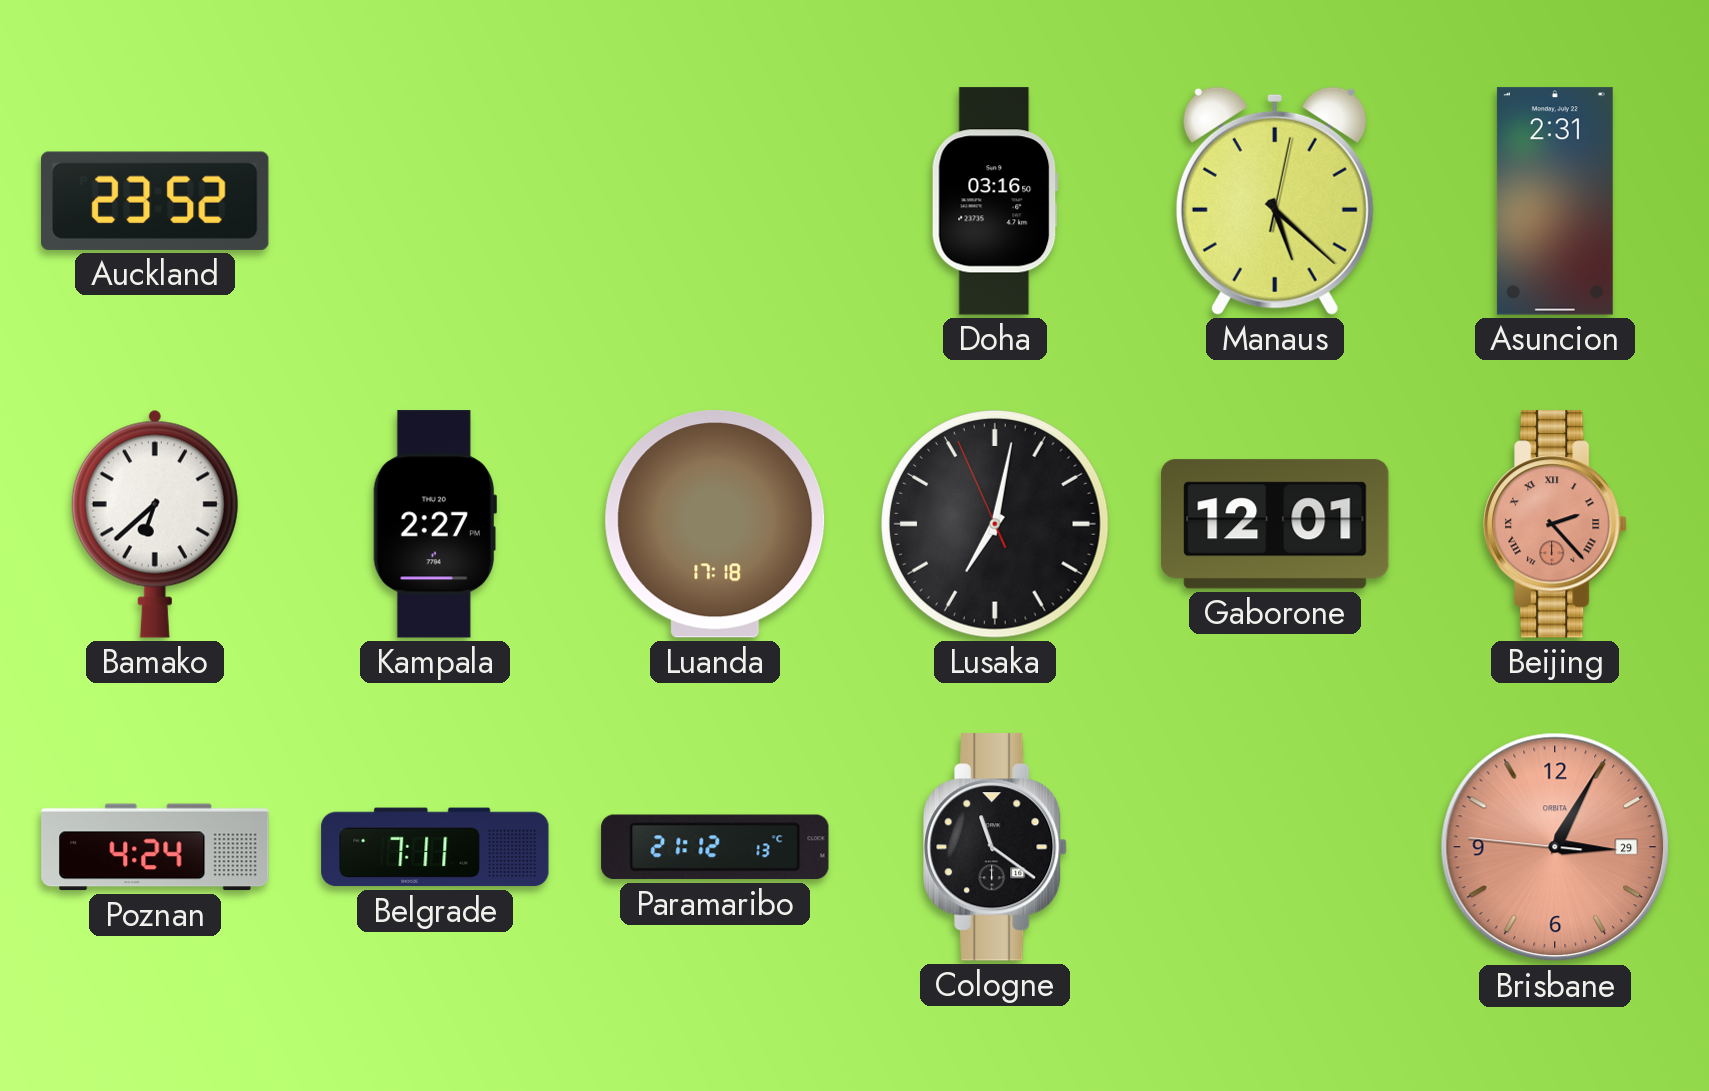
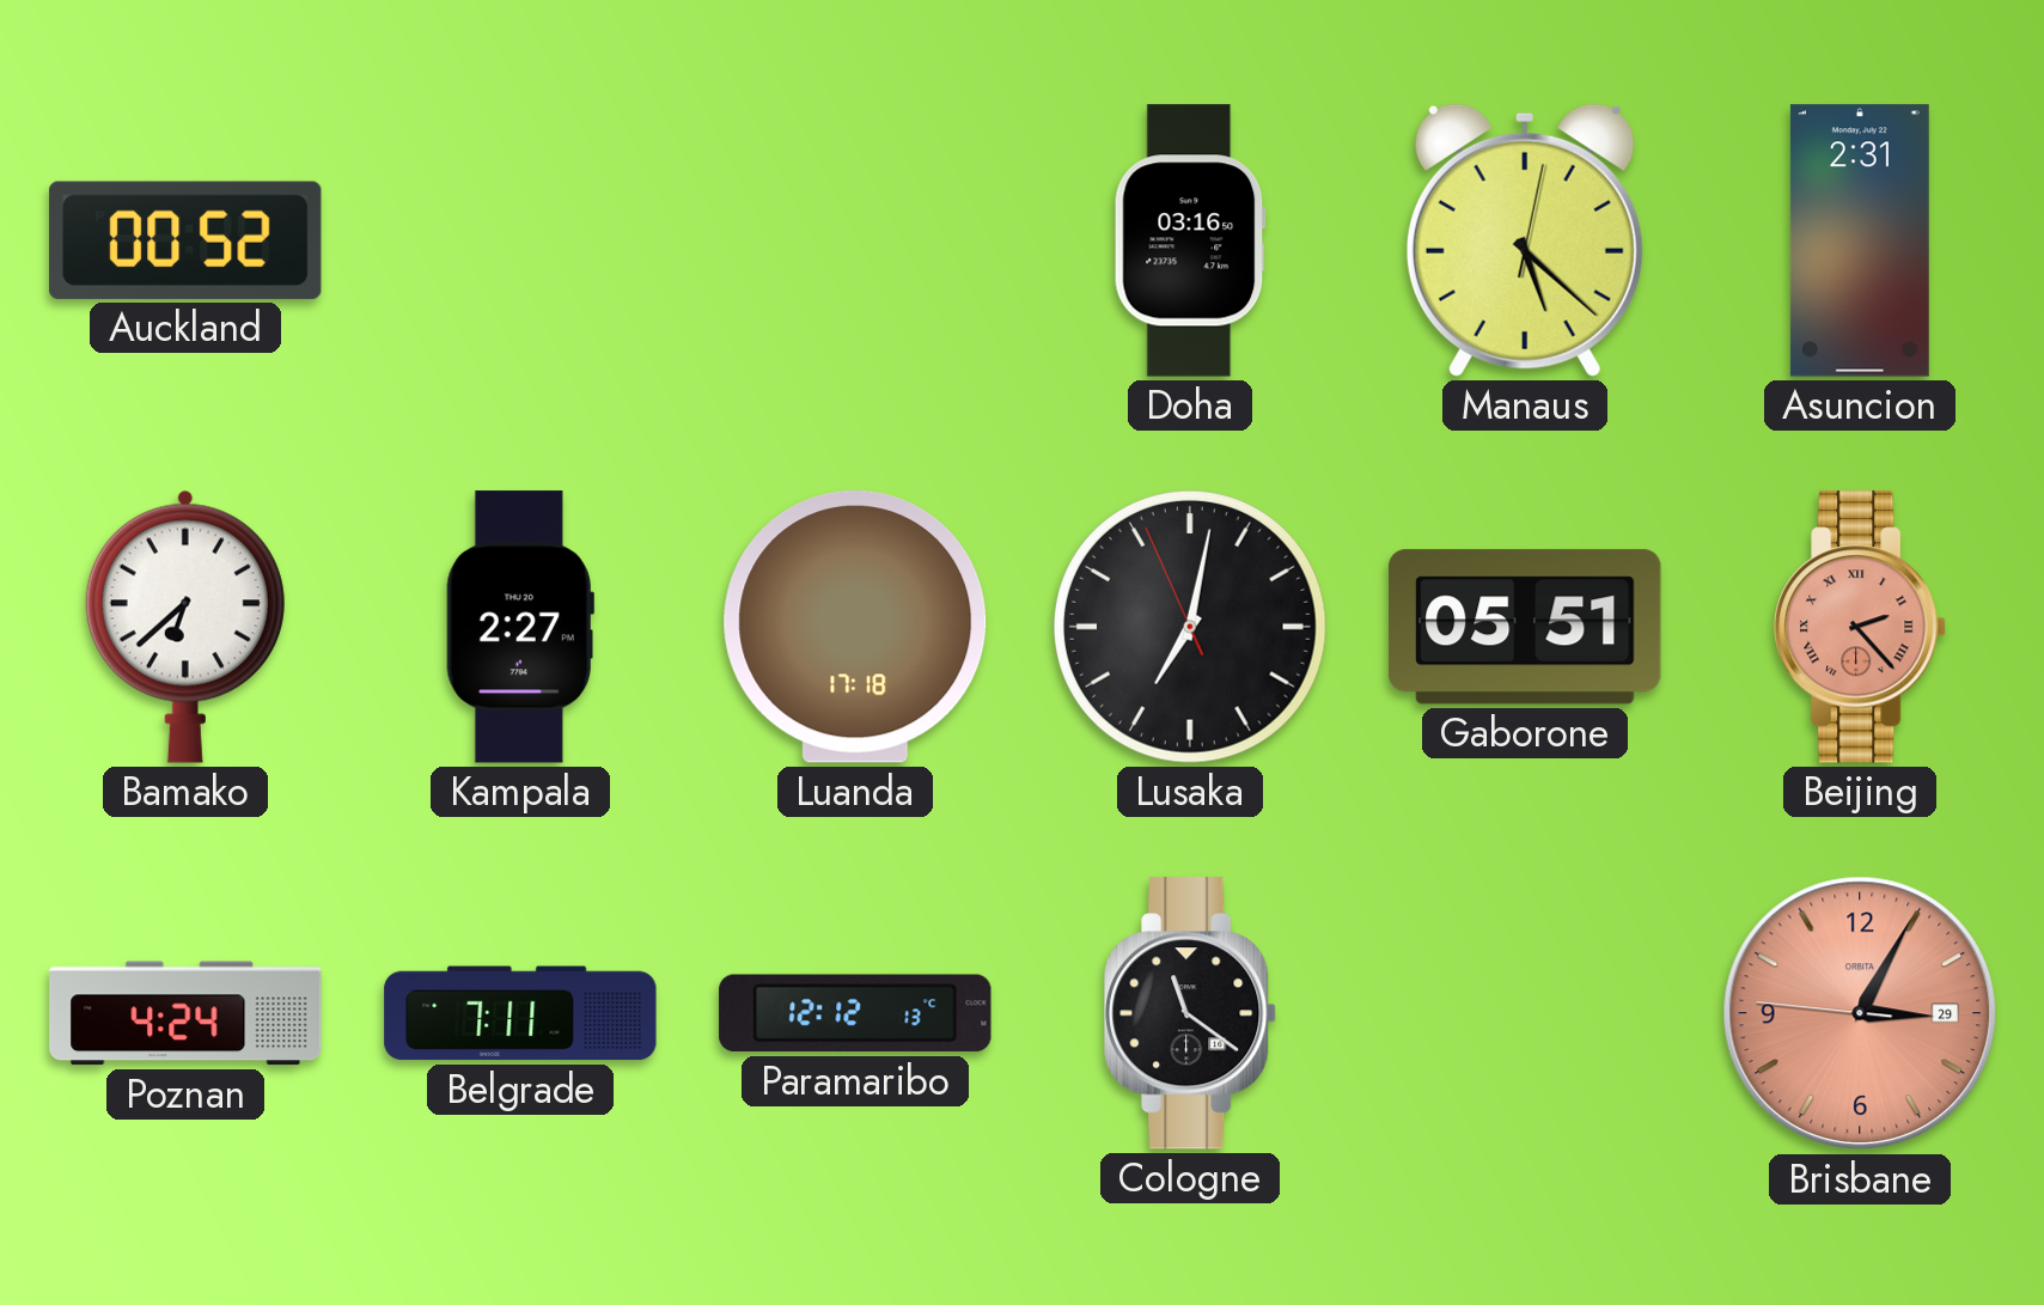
Auckland: 23:52 -> 00:52
Gaborone: 12:01 -> 05:51
Paramaribo: 21:12 -> 12:12
